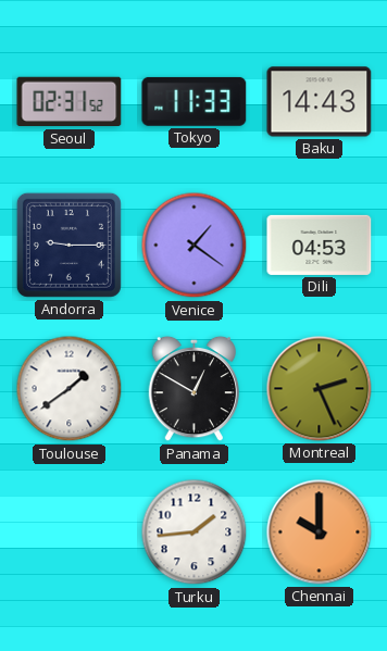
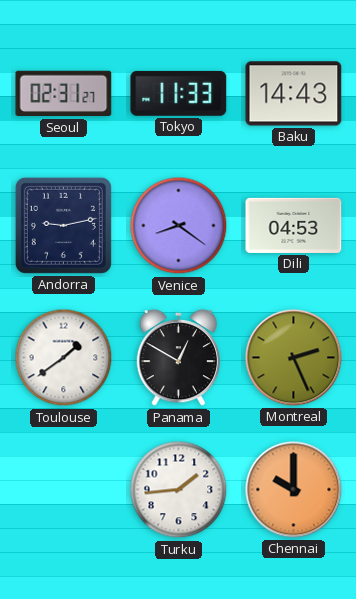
Seoul: 02:31:52 -> 02:31:27
Andorra: 9:15 -> 9:13
Venice: 1:21 -> 8:21
